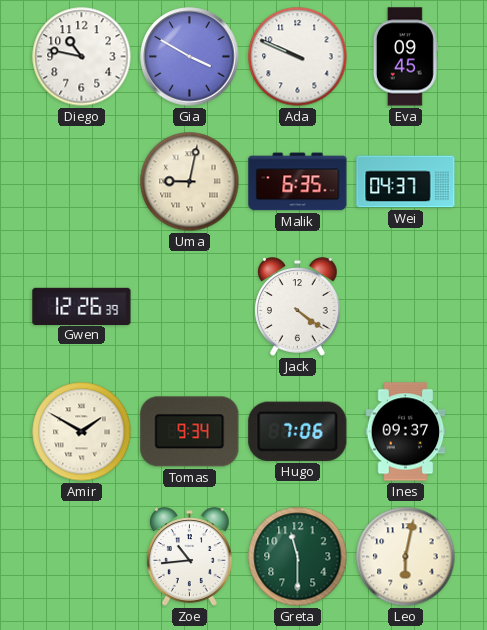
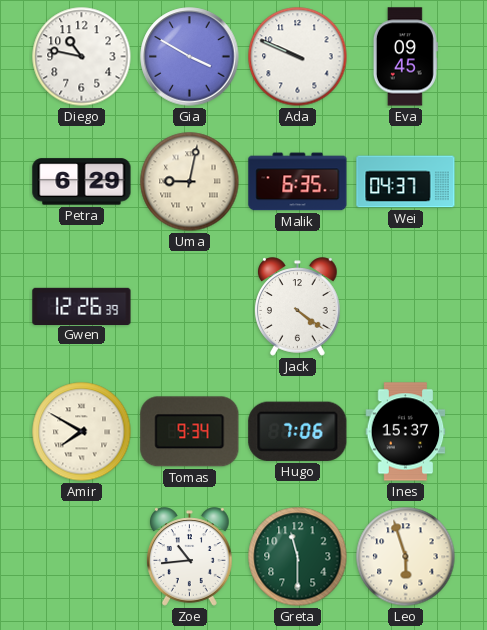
Petra: none -> 6:29
Amir: 1:50 -> 7:50
Ines: 09:37 -> 15:37
Leo: 6:02 -> 5:57
